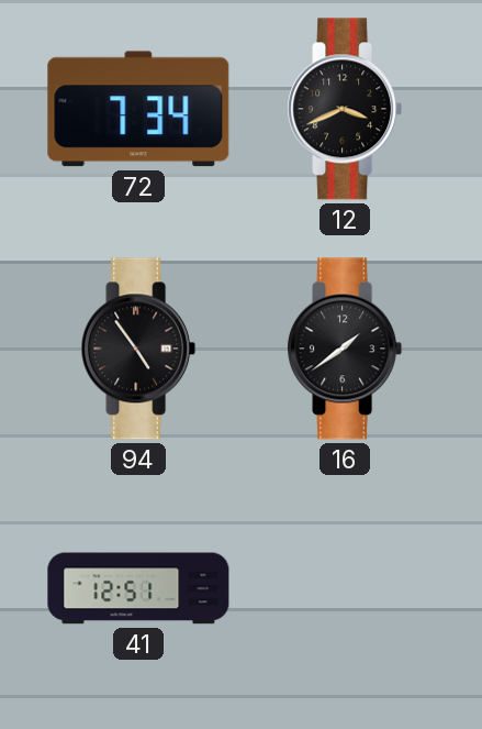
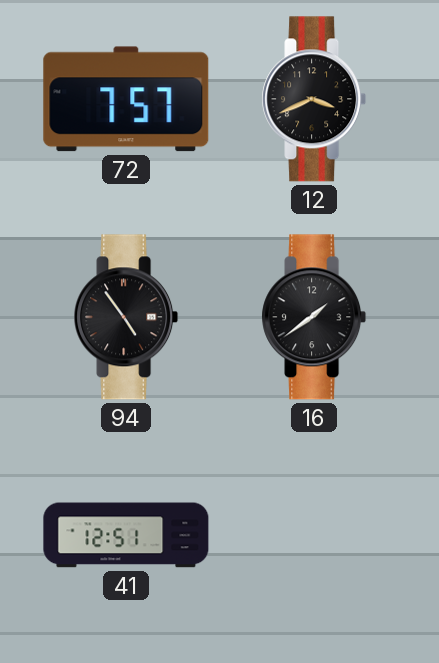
72: 7:34 -> 7:57
